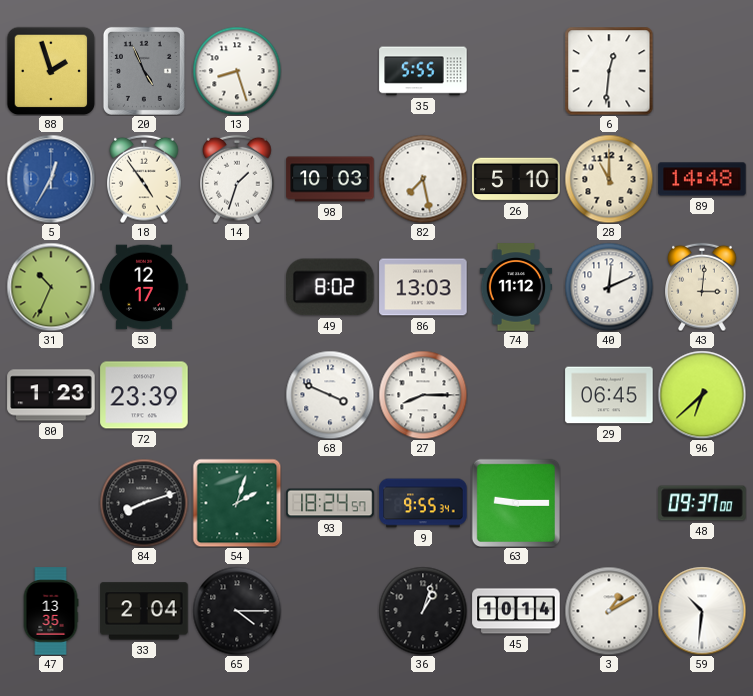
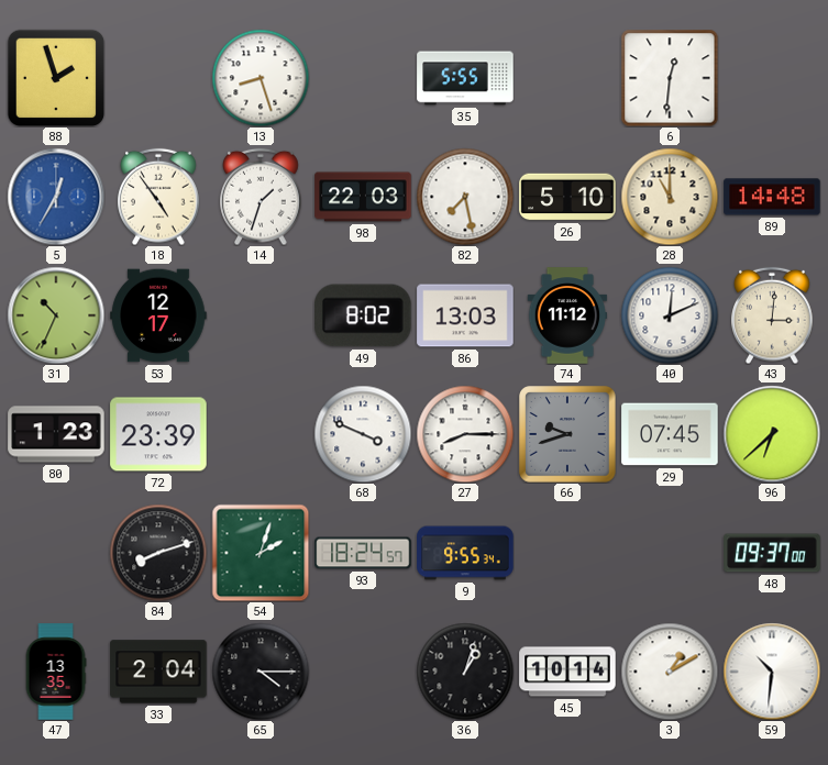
20: 4:56 -> none
98: 10:03 -> 22:03
66: none -> 9:42
29: 06:45 -> 07:45
63: 9:15 -> none
